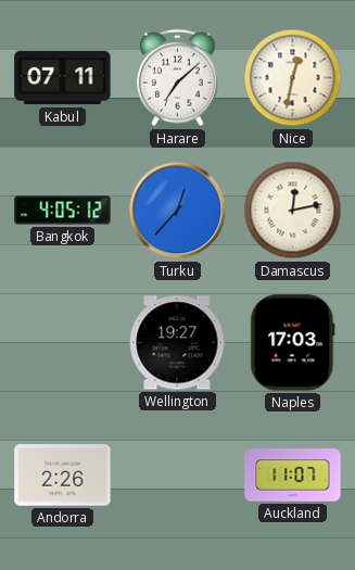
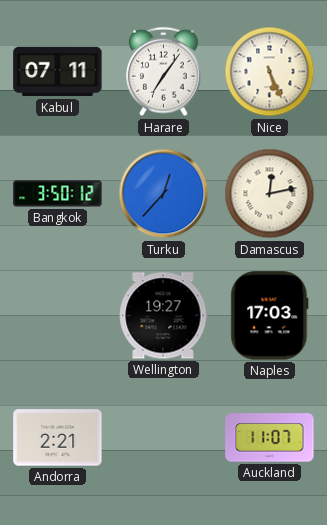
Harare: 7:08 -> 7:06
Nice: 12:32 -> 5:26
Bangkok: 4:05 -> 3:50
Andorra: 2:26 -> 2:21
